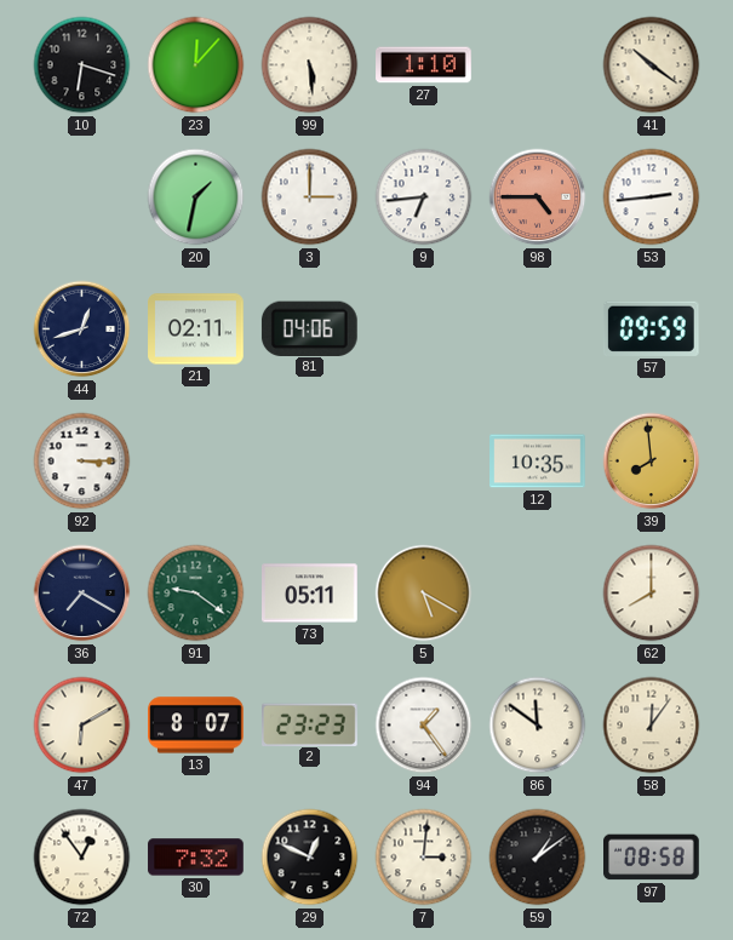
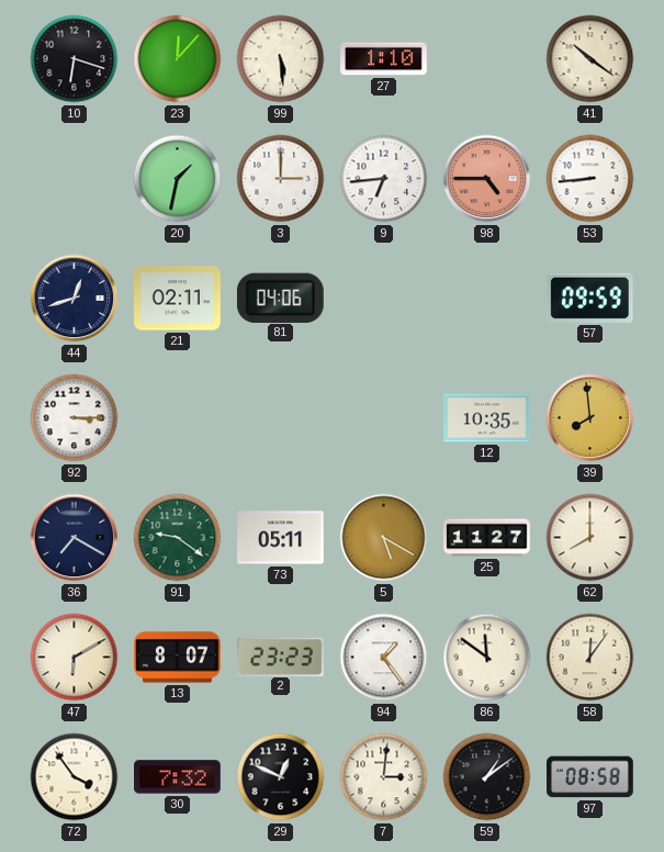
53: 2:44 -> 8:44
25: none -> 11:27
72: 12:54 -> 3:54
